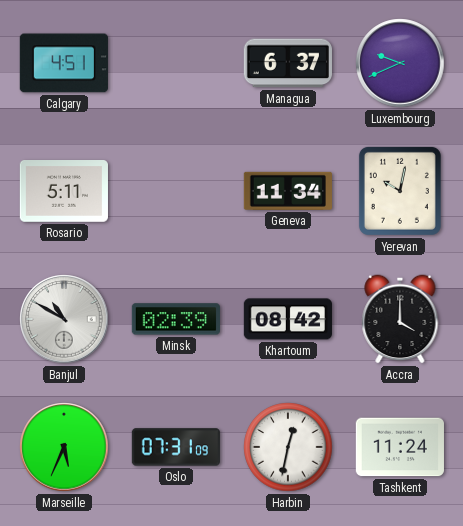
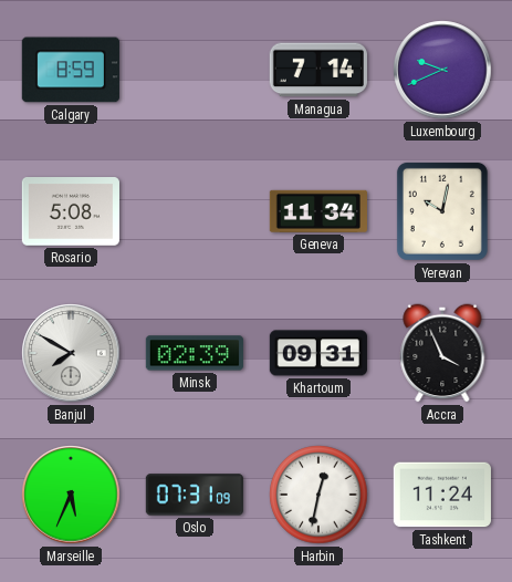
Calgary: 4:51 -> 8:59
Managua: 6:37 -> 7:14
Rosario: 5:11 -> 5:08
Banjul: 10:50 -> 7:50
Khartoum: 08:42 -> 09:31
Accra: 4:00 -> 3:56
